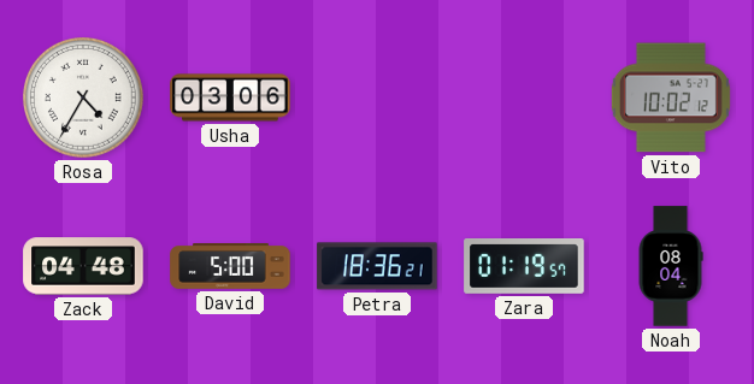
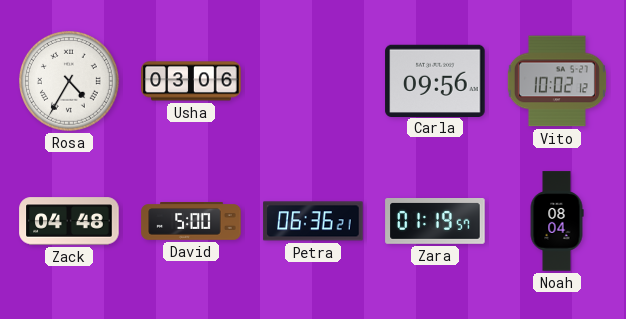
Carla: none -> 09:56
Petra: 18:36 -> 06:36
